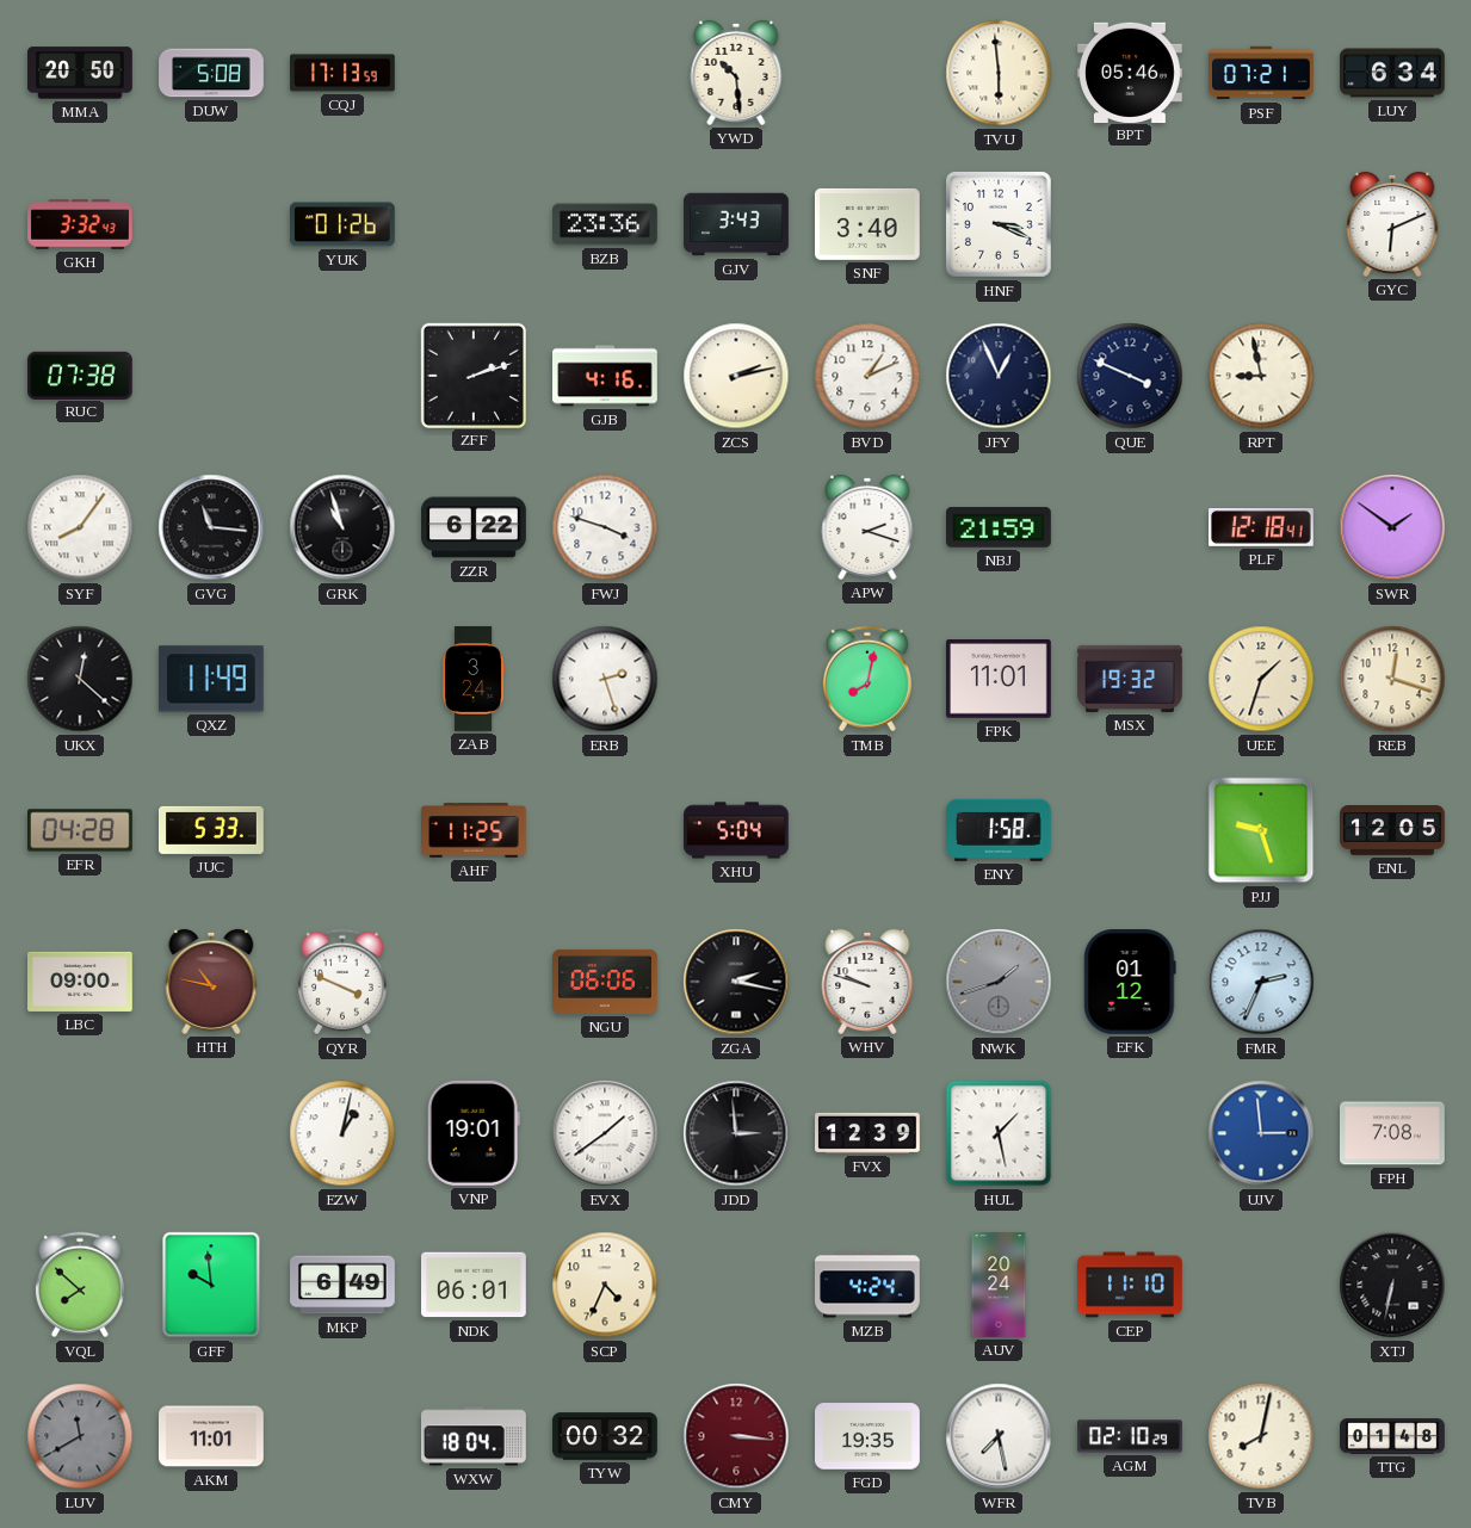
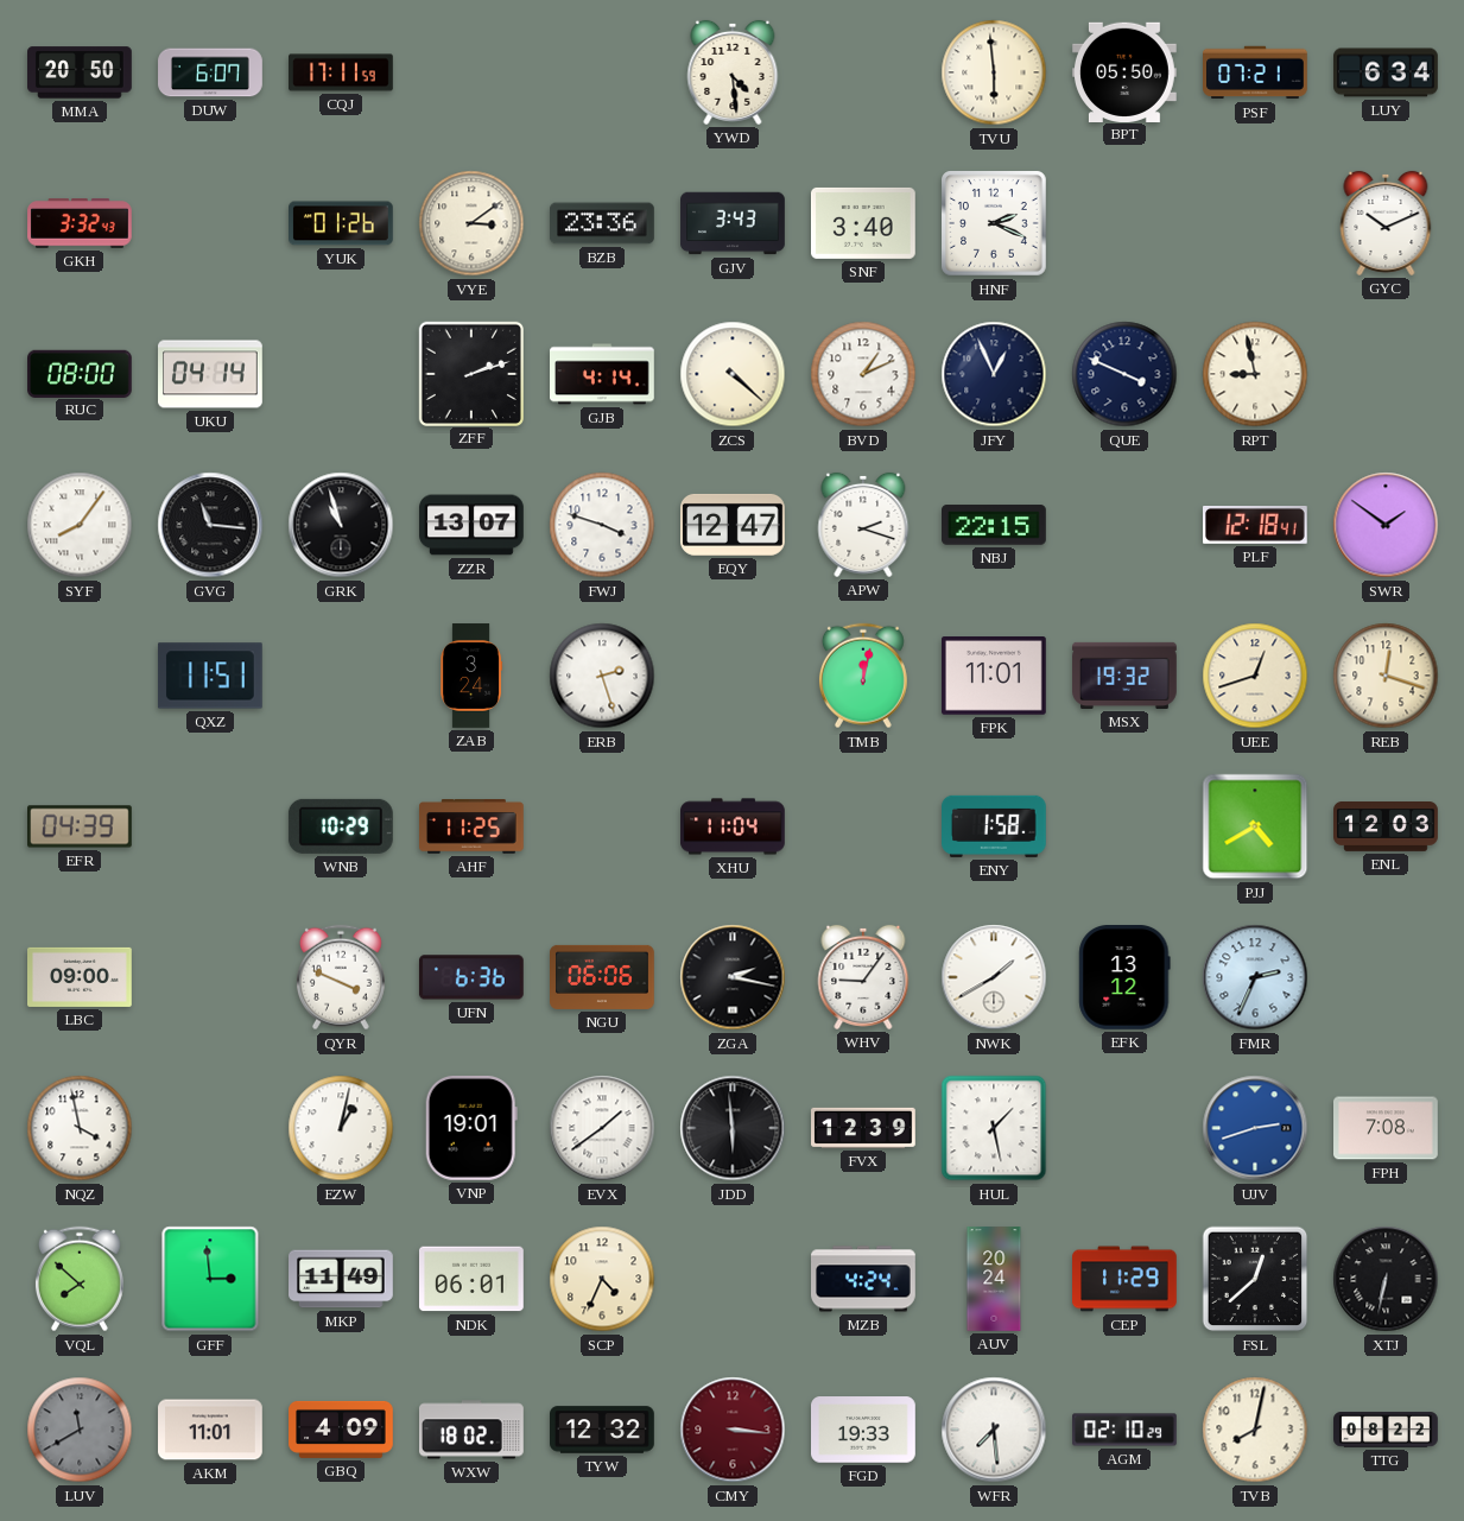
DUW: 5:08 -> 6:07
CQJ: 17:13 -> 17:11
YWD: 10:29 -> 4:29
BPT: 05:46 -> 05:50
VYE: none -> 3:09
HNF: 3:19 -> 2:19
GYC: 6:11 -> 10:11
RUC: 07:38 -> 08:00
UKU: none -> 04:14
GJB: 4:16 -> 4:14
ZCS: 2:13 -> 4:22
ZZR: 6:22 -> 13:07
EQY: none -> 12:47
NBJ: 21:59 -> 22:15
UKX: 12:22 -> none
QXZ: 11:49 -> 11:51
TMB: 8:02 -> 12:02
UEE: 1:33 -> 12:42
EFR: 04:28 -> 04:39
JUC: 5:33 -> none
WNB: none -> 10:29
XHU: 5:04 -> 11:04
PJJ: 9:27 -> 4:40
ENL: 12:05 -> 12:03
HTH: 10:47 -> none
UFN: none -> 6:36
WHV: 9:48 -> 9:06
NWK: 1:42 -> 1:40
NWK dial: grey -> white
EFK: 01:12 -> 13:12
NQZ: none -> 3:58
JDD: 2:59 -> 5:59
UJV: 2:59 -> 2:42
GFF: 9:59 -> 2:59
MKP: 6:49 -> 11:49
CEP: 11:10 -> 11:29
FSL: none -> 12:38
GBQ: none -> 4:09
WXW: 18:04 -> 18:02
TYW: 00:32 -> 12:32
FGD: 19:35 -> 19:33
WFR: 7:28 -> 7:29
TTG: 01:48 -> 08:22
